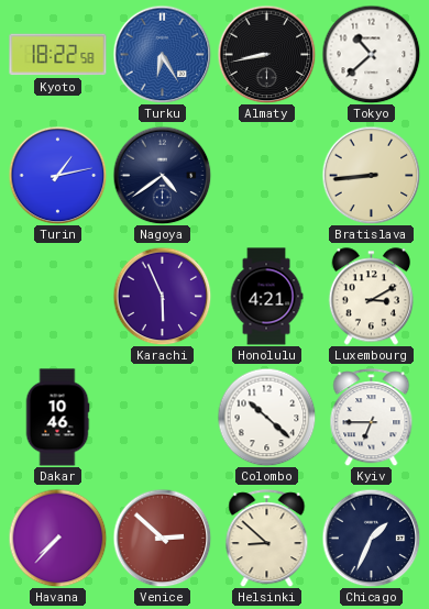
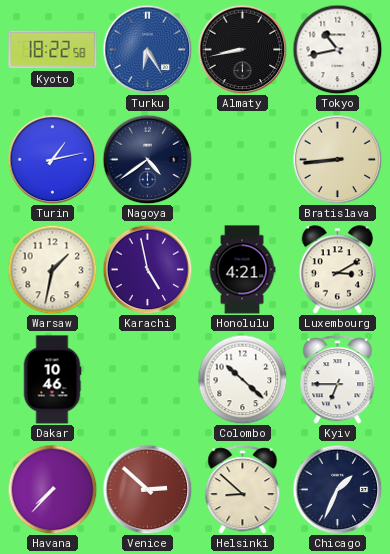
Tokyo: 10:38 -> 10:43
Warsaw: none -> 1:32
Karachi: 5:56 -> 4:58
